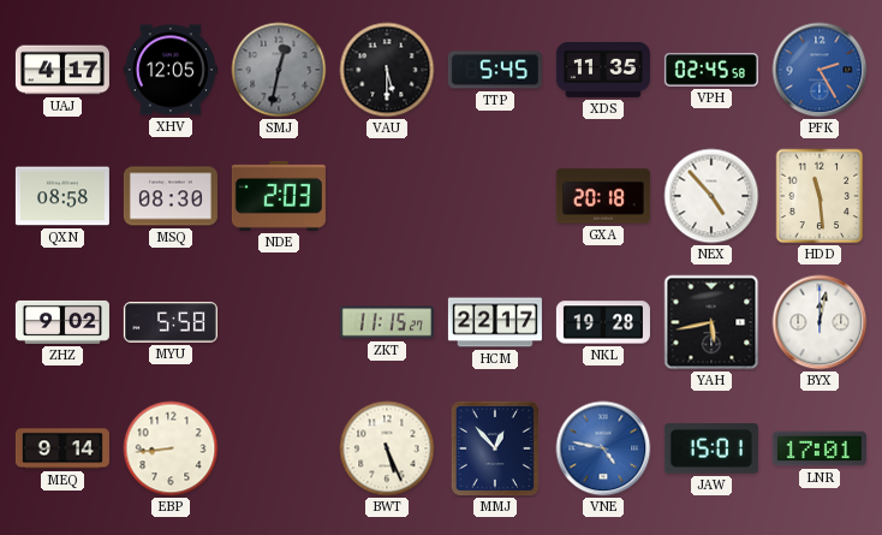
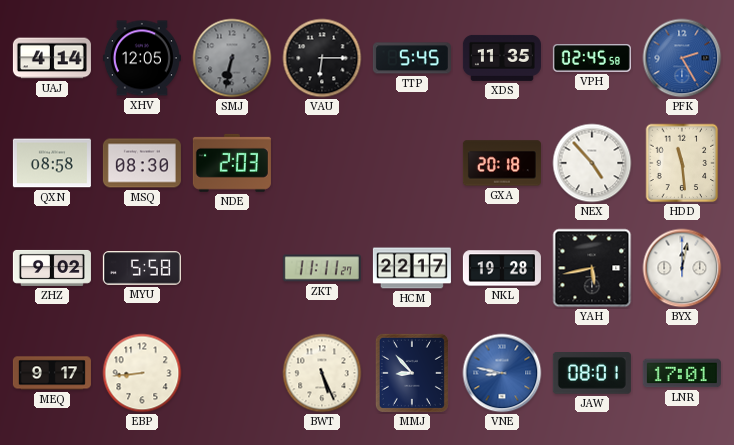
UAJ: 4:17 -> 4:14
SMJ: 12:32 -> 6:32
VAU: 5:30 -> 6:15
ZKT: 11:15 -> 11:11
MEQ: 9:14 -> 9:17
MMJ: 12:53 -> 8:53
VNE: 4:47 -> 8:47
JAW: 15:01 -> 08:01
